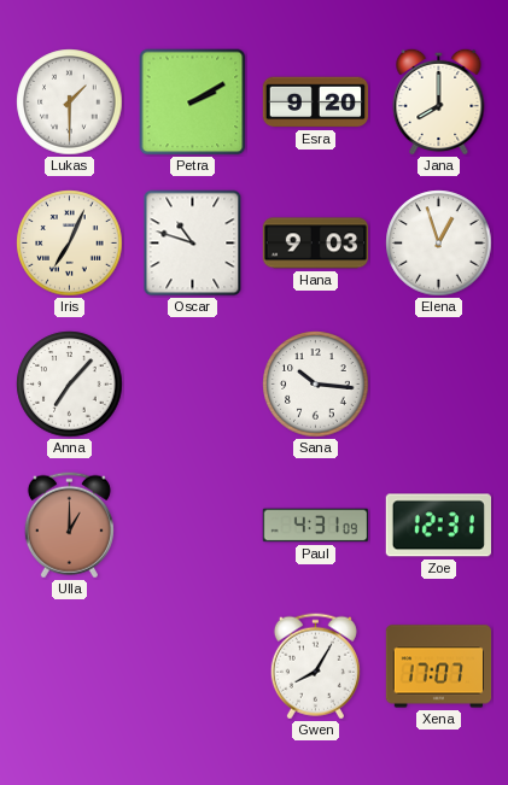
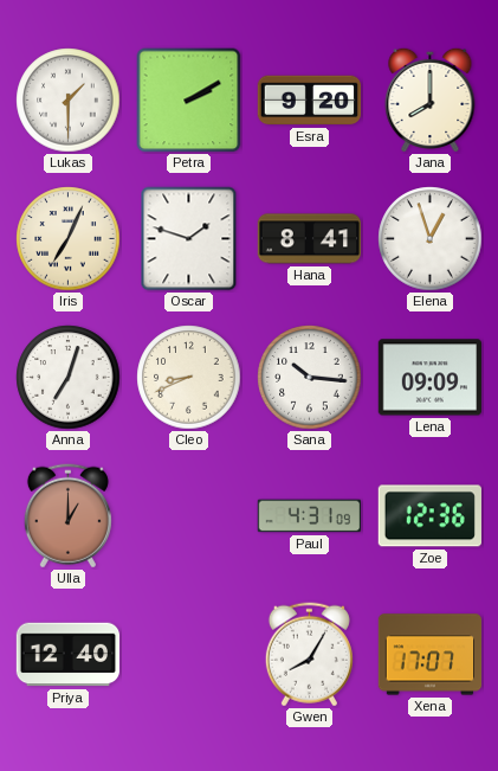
Oscar: 10:48 -> 1:48
Hana: 9:03 -> 8:41
Anna: 7:07 -> 7:03
Cleo: none -> 8:41
Lena: none -> 09:09
Zoe: 12:31 -> 12:36
Priya: none -> 12:40
